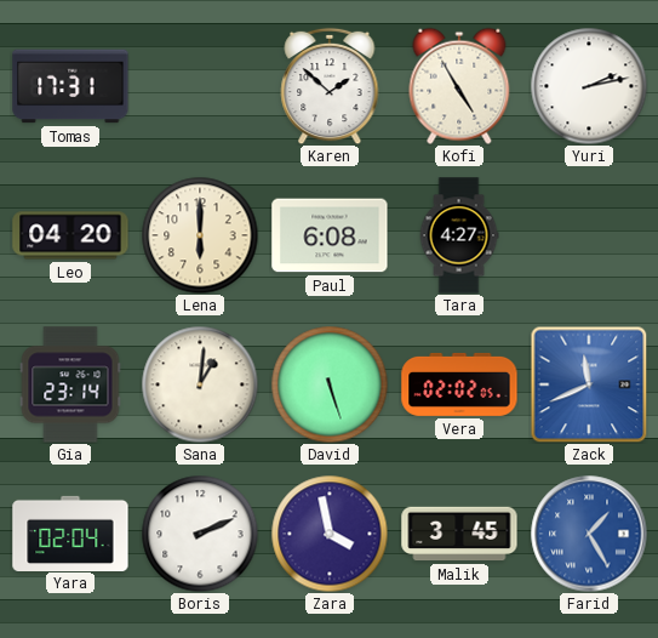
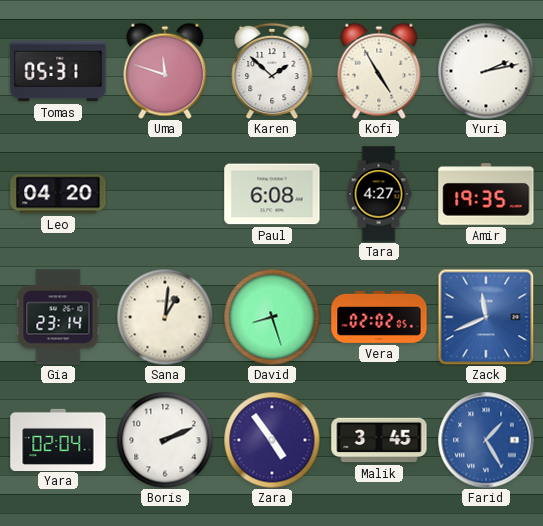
Tomas: 17:31 -> 05:31
Uma: none -> 11:48
Lena: 6:00 -> none
Amir: none -> 19:35
David: 5:27 -> 8:27
Zara: 3:58 -> 4:54
